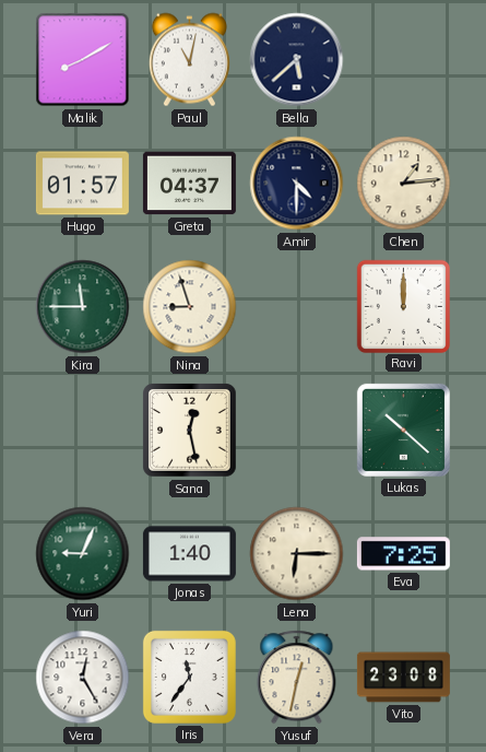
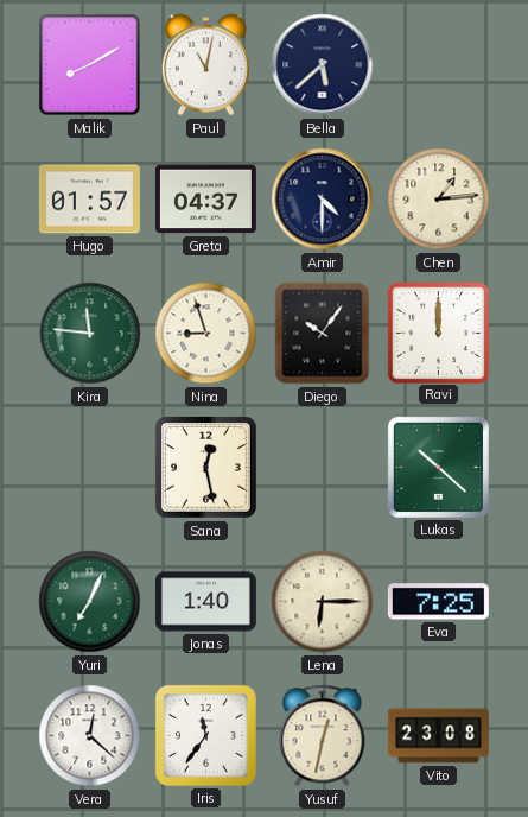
Kira: 11:45 -> 11:46
Diego: none -> 10:06
Yuri: 9:04 -> 7:04
Vera: 12:25 -> 12:22
